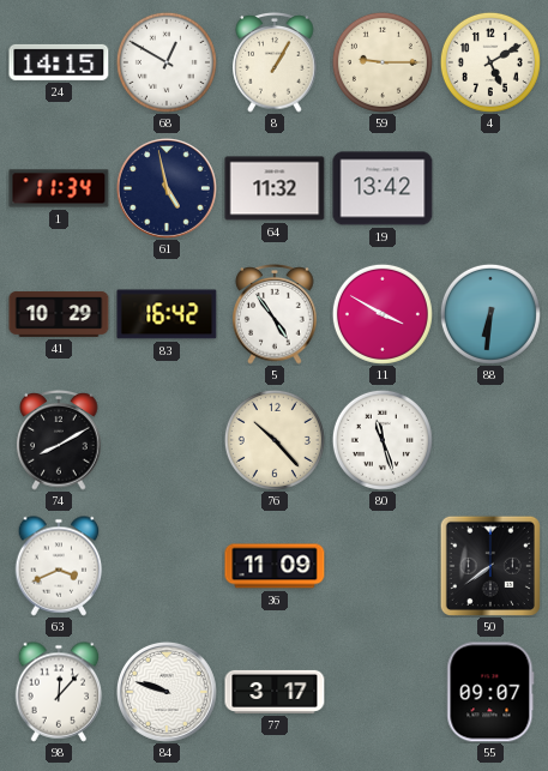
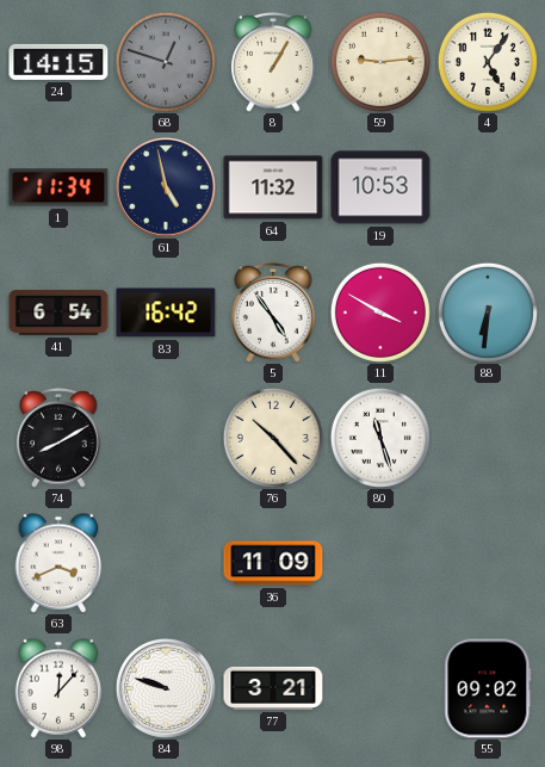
68: 12:50 -> 12:48
68 dial: white -> grey
59: 9:15 -> 9:14
4: 5:10 -> 5:06
19: 13:42 -> 10:53
41: 10:29 -> 6:54
50: 7:39 -> none
77: 3:17 -> 3:21
55: 09:07 -> 09:02
